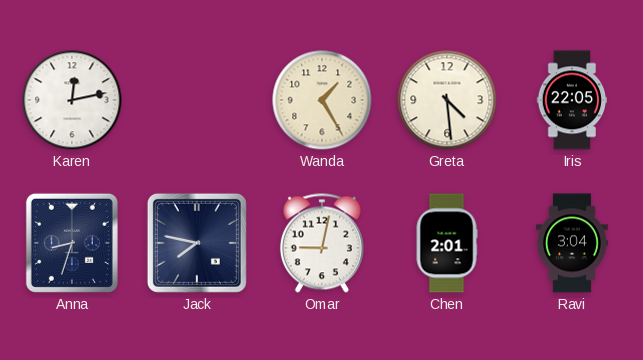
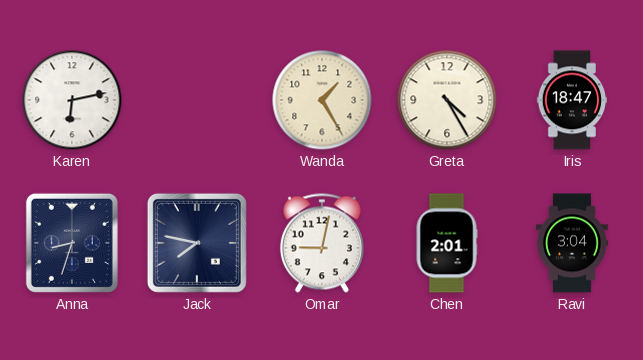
Karen: 12:13 -> 6:13
Greta: 4:29 -> 4:25
Iris: 22:05 -> 18:47
